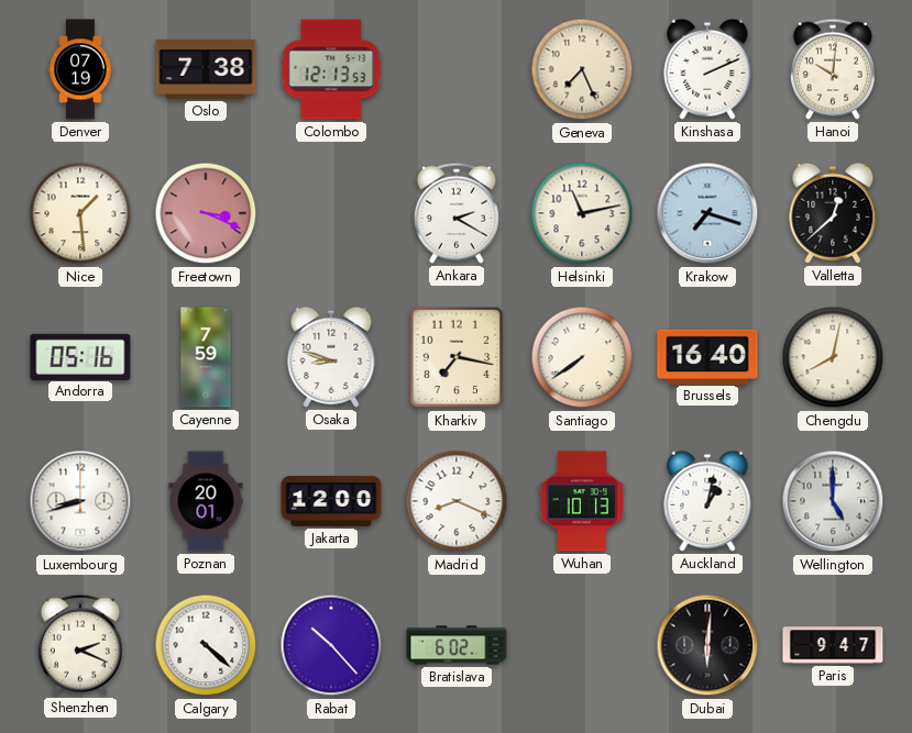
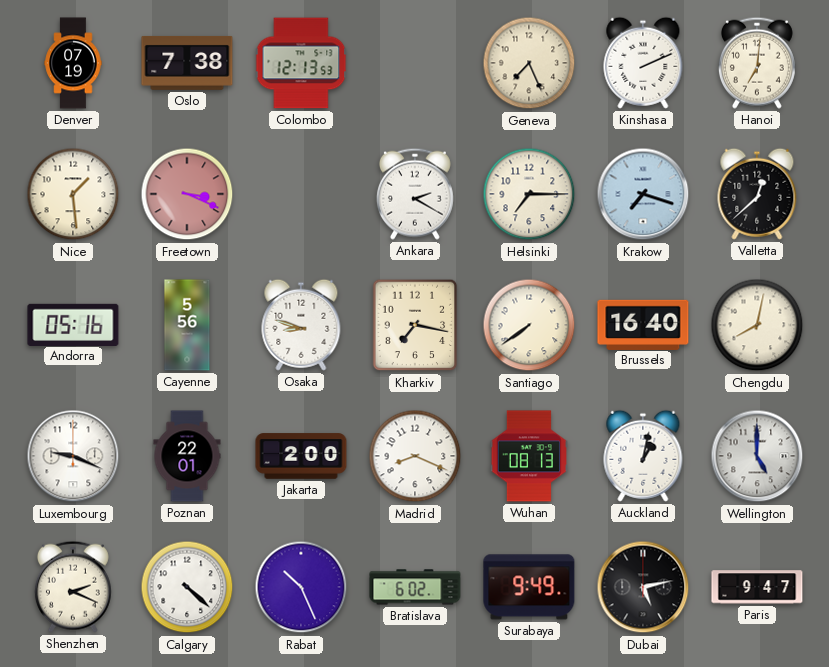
Hanoi: 10:01 -> 7:01
Helsinki: 11:13 -> 7:15
Cayenne: 7:59 -> 5:56
Luxembourg: 8:42 -> 9:19
Poznan: 20:01 -> 22:01
Jakarta: 12:00 -> 2:00
Wuhan: 10:13 -> 08:13
Rabat: 10:23 -> 10:26
Surabaya: none -> 9:49
Dubai: 6:01 -> 5:13
